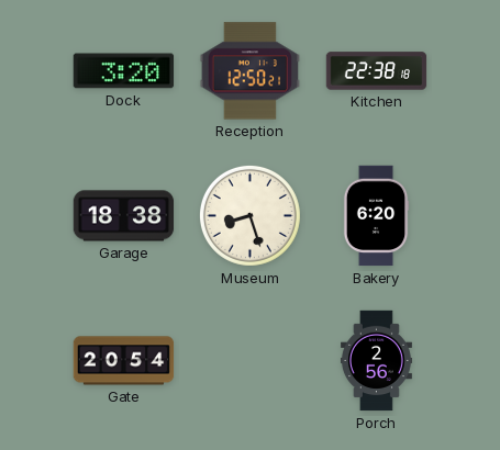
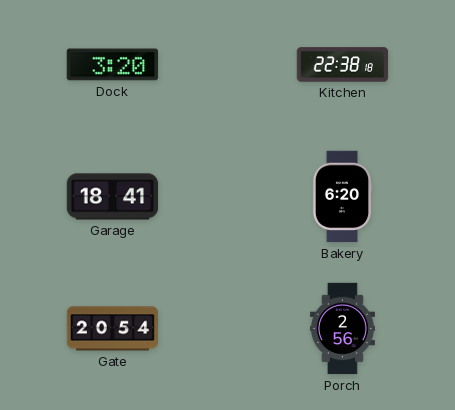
Reception: 12:50 -> none
Garage: 18:38 -> 18:41
Museum: 8:27 -> none
